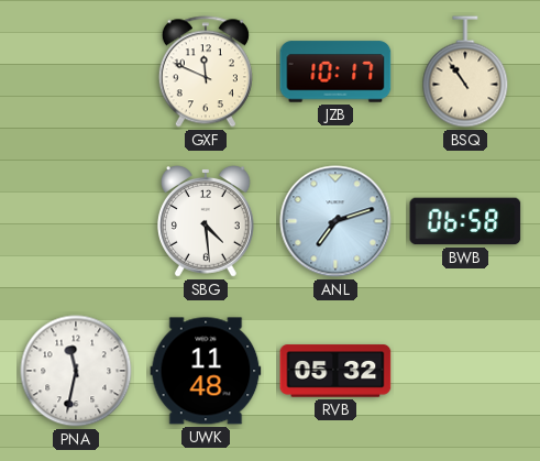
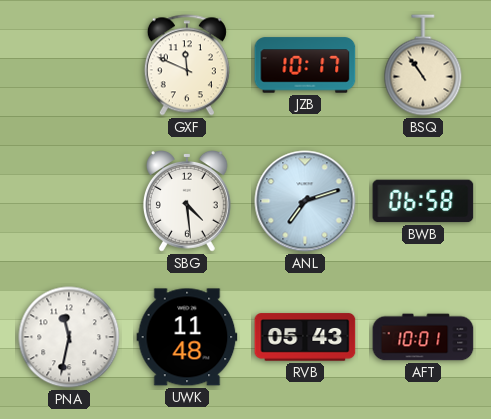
RVB: 05:32 -> 05:43
AFT: none -> 10:01
